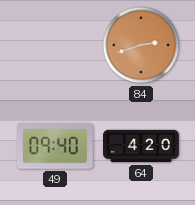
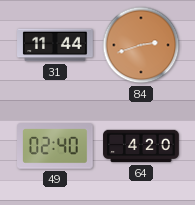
31: none -> 11:44
49: 09:40 -> 02:40
